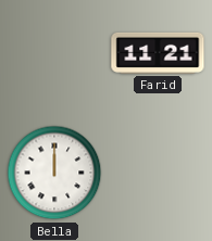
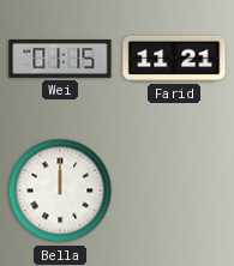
Wei: none -> 01:15
